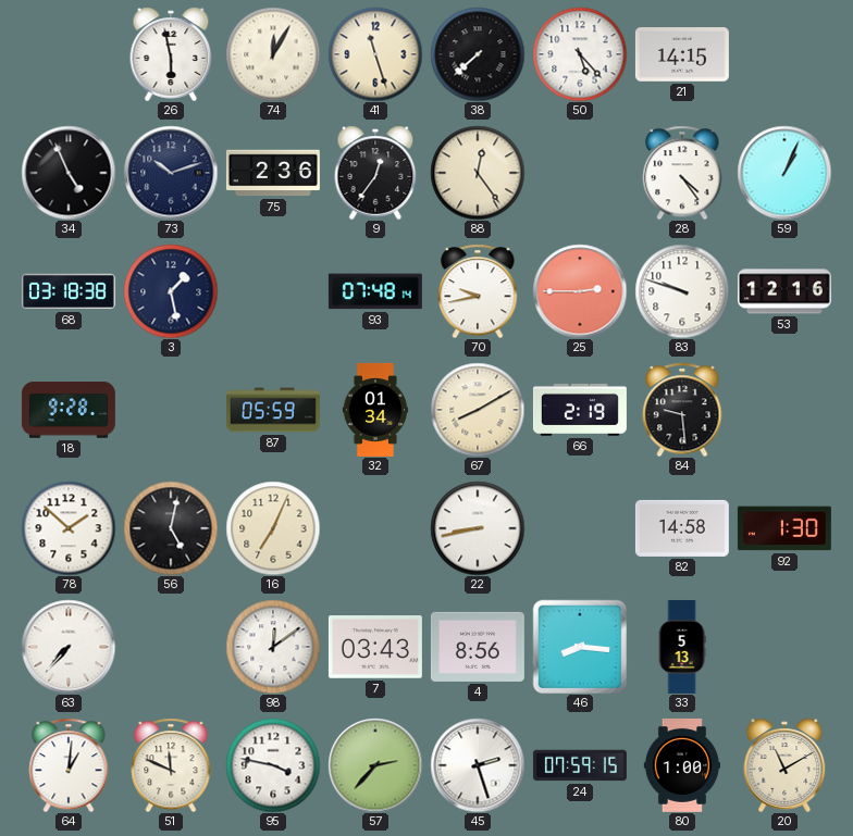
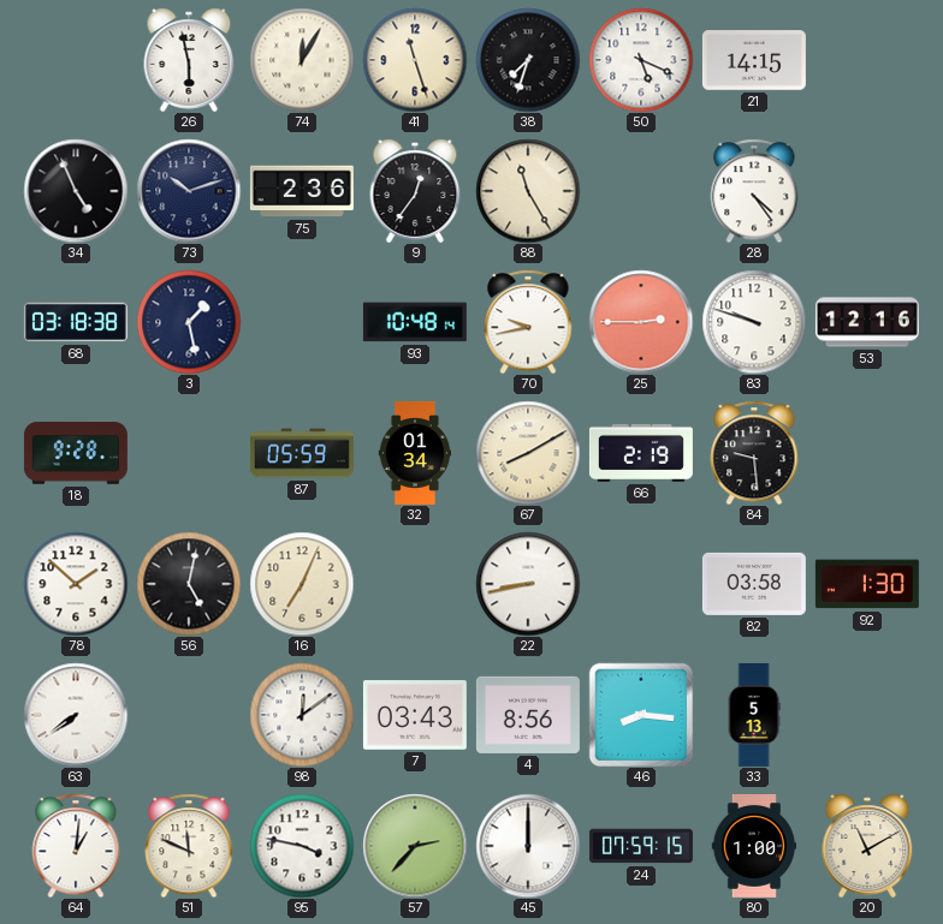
38: 7:38 -> 7:33
50: 5:23 -> 5:19
88: 12:24 -> 11:25
59: 1:04 -> none
93: 07:48 -> 10:48
82: 14:58 -> 03:58
63: 7:37 -> 7:39
45: 2:27 -> 12:00
